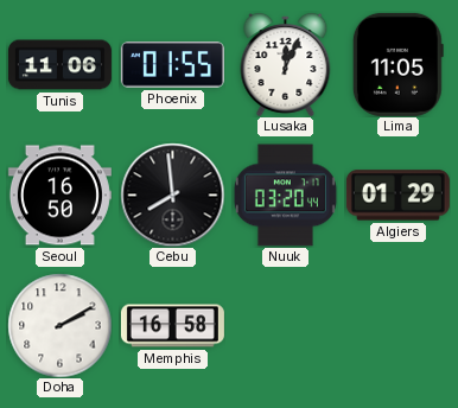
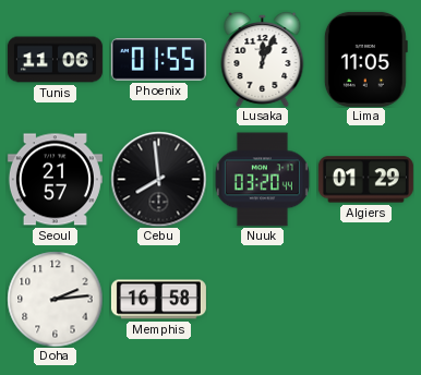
Seoul: 16:50 -> 21:57
Doha: 2:10 -> 2:14
